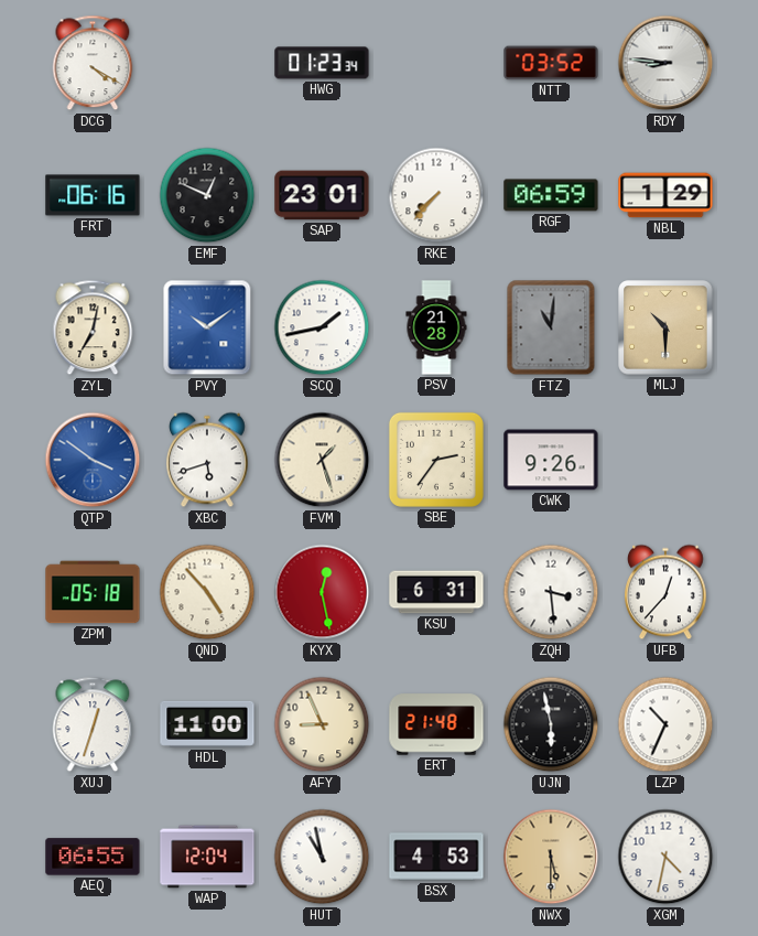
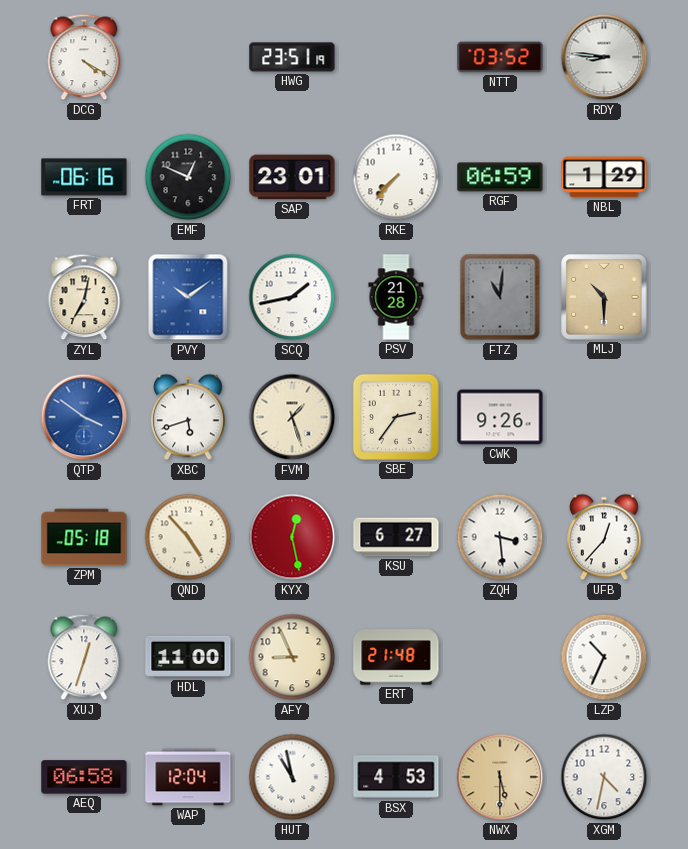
HWG: 01:23 -> 23:51
KSU: 6:31 -> 6:27
UJN: 5:58 -> none
AEQ: 06:55 -> 06:58
